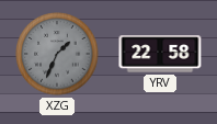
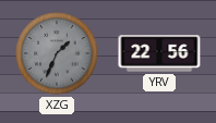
YRV: 22:58 -> 22:56
